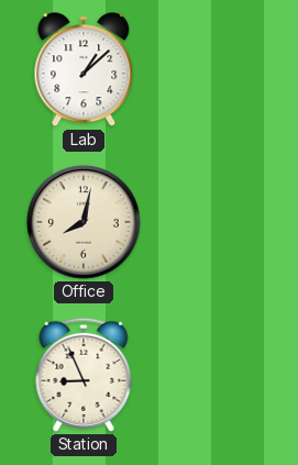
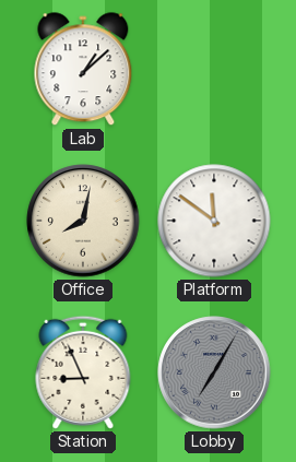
Platform: none -> 11:51
Lobby: none -> 7:05
